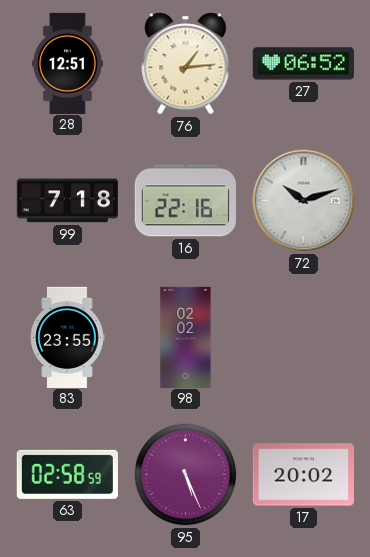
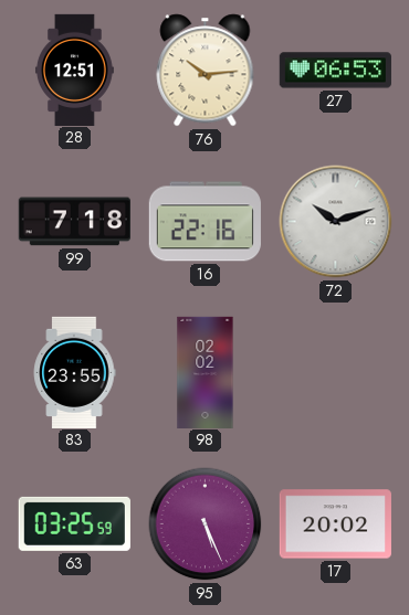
76: 1:14 -> 10:14
27: 06:52 -> 06:53
63: 02:58 -> 03:25
